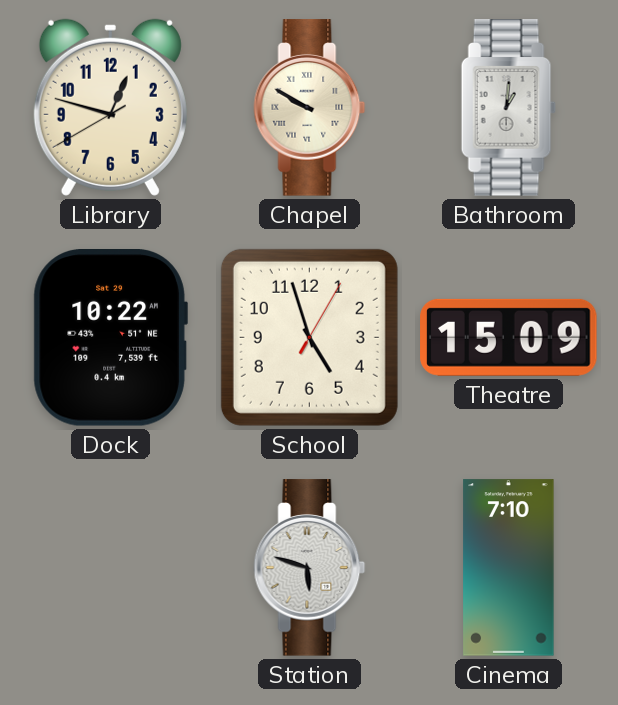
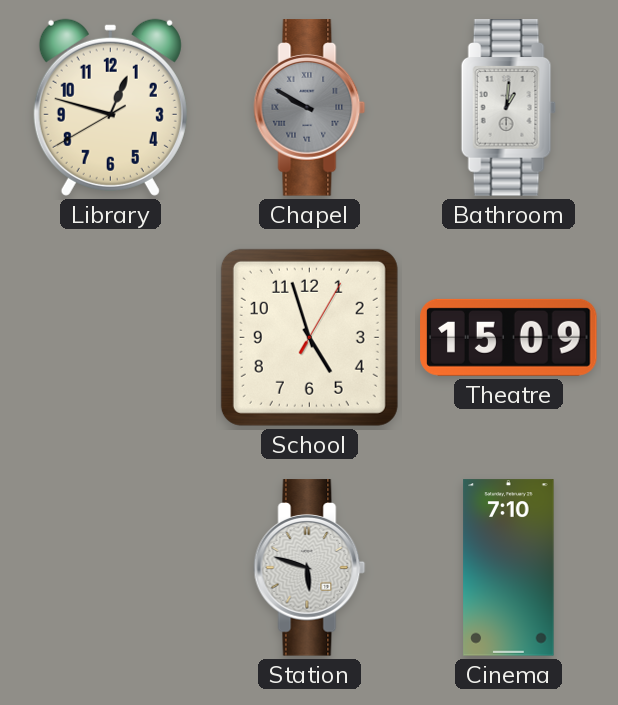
Chapel dial: cream -> grey
Dock: 10:22 -> none
